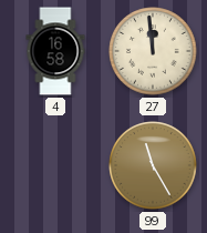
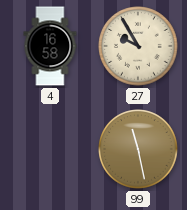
27: 11:59 -> 9:55
99: 11:25 -> 11:28
